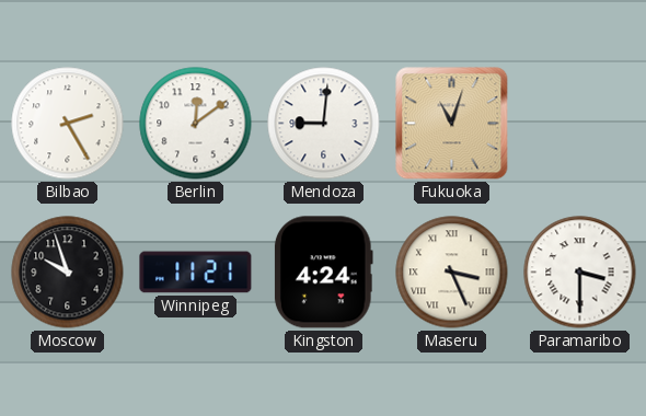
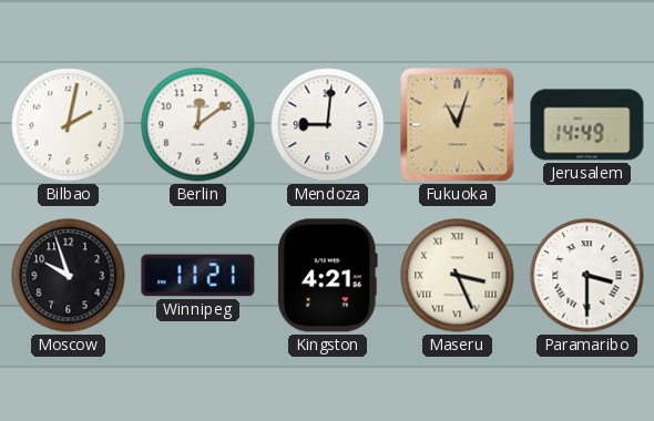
Bilbao: 2:25 -> 2:02
Jerusalem: none -> 14:49
Kingston: 4:24 -> 4:21
